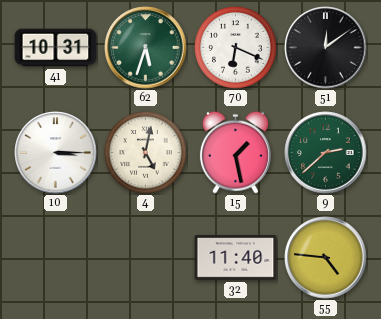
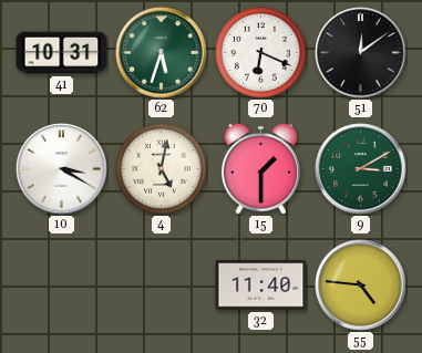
10: 3:15 -> 3:20
15: 1:28 -> 1:30
9: 2:38 -> 3:10
